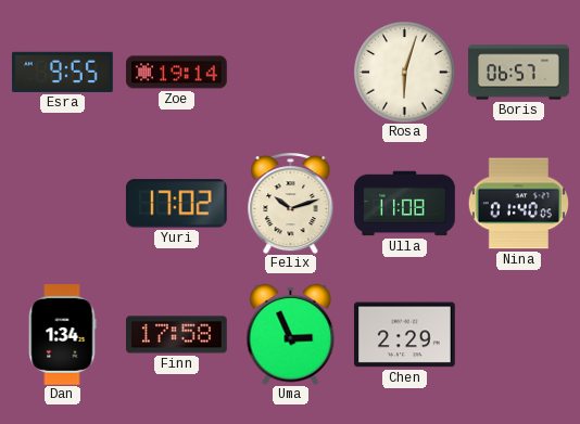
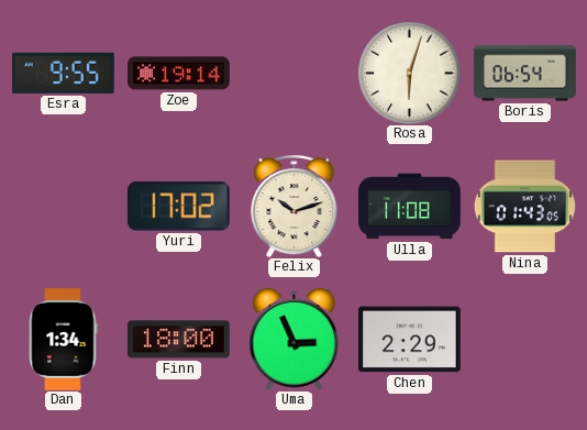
Boris: 06:57 -> 06:54
Nina: 01:40 -> 01:43
Finn: 17:58 -> 18:00
